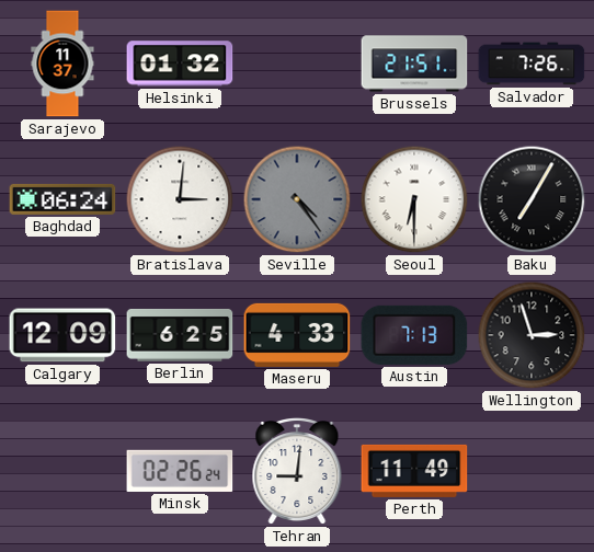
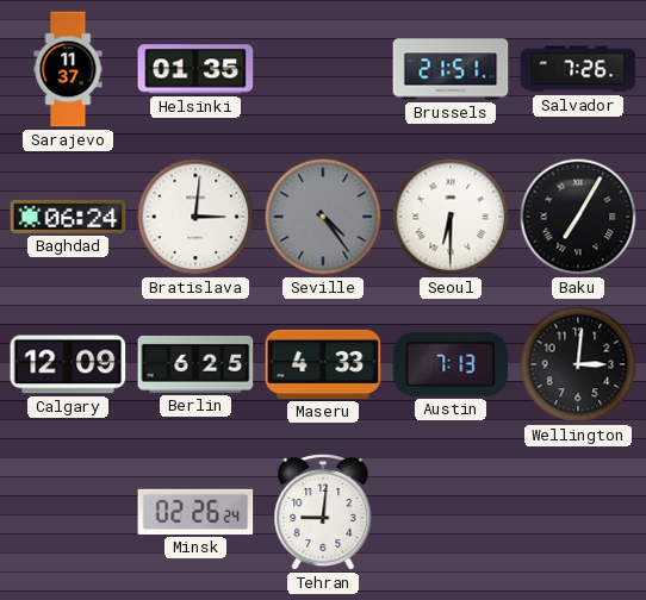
Helsinki: 01:32 -> 01:35
Wellington: 2:57 -> 3:01
Perth: 11:49 -> none
